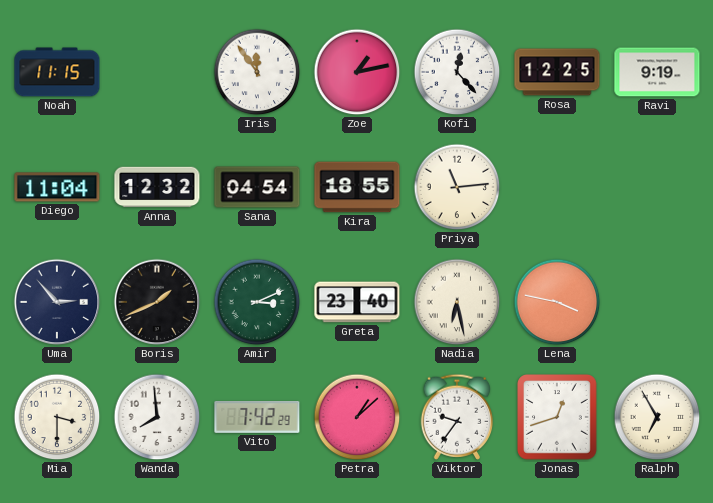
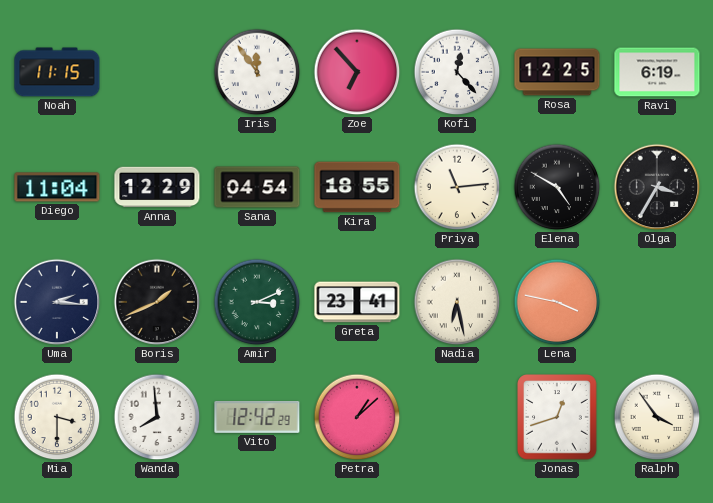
Zoe: 1:13 -> 6:53
Ravi: 9:19 -> 6:19
Anna: 12:32 -> 12:29
Elena: none -> 4:50
Olga: none -> 3:35
Uma: 2:53 -> 2:16
Greta: 23:40 -> 23:41
Vito: 7:42 -> 12:42
Viktor: 9:36 -> none
Ralph: 6:55 -> 3:54
